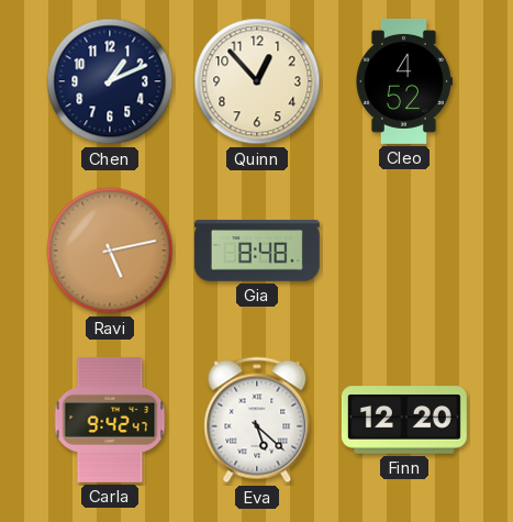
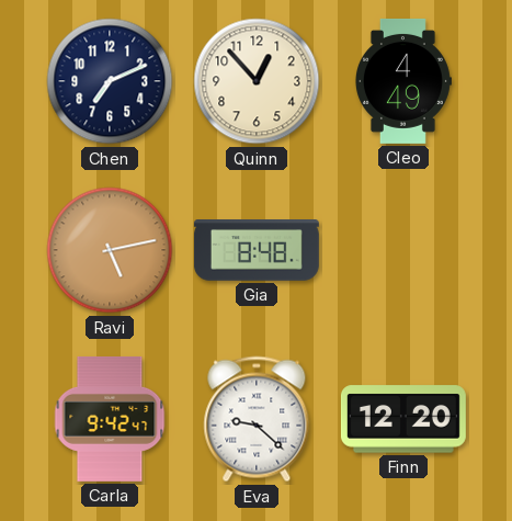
Chen: 1:11 -> 7:11
Cleo: 4:52 -> 4:49
Eva: 5:22 -> 9:22
